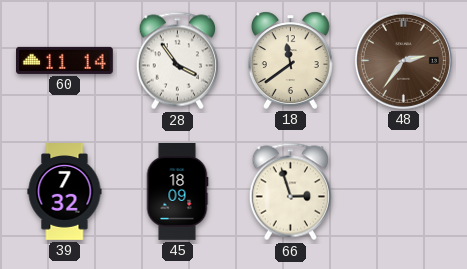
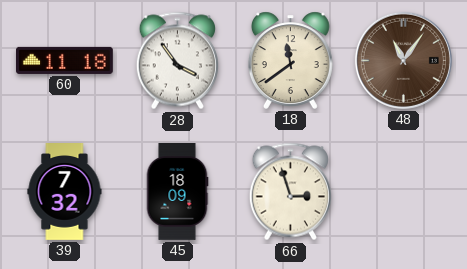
60: 11:14 -> 11:18
48: 2:36 -> 11:06
